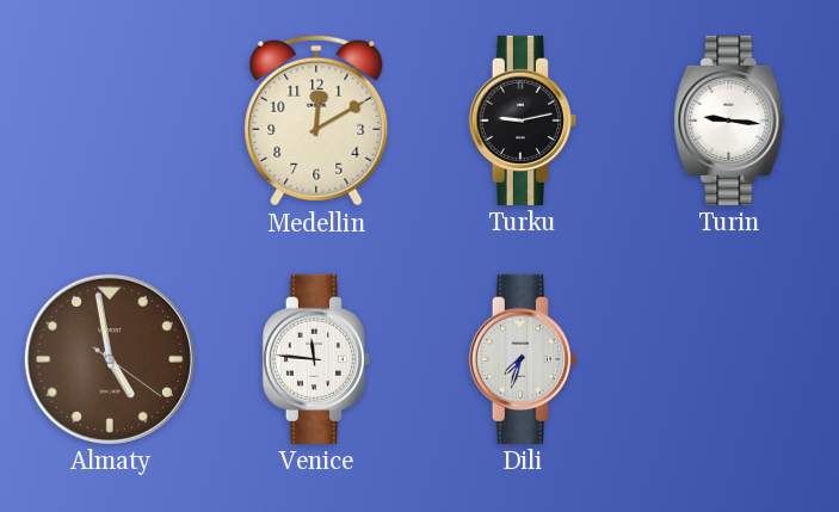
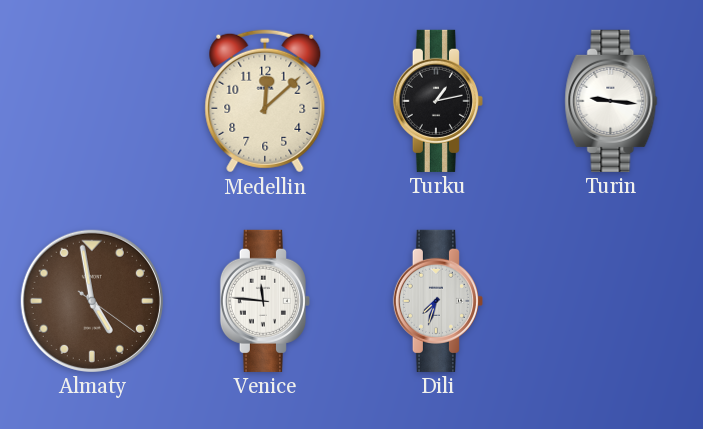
Medellin: 12:10 -> 12:08
Turku: 9:13 -> 1:13
